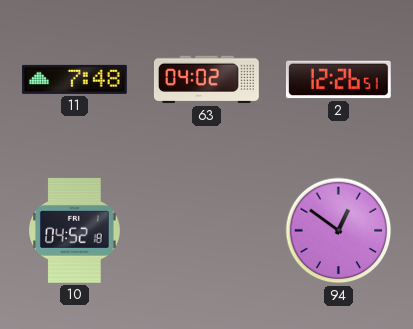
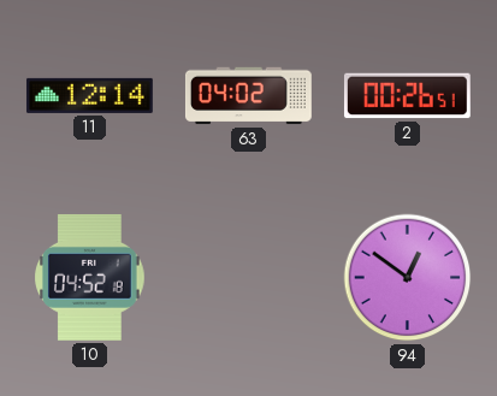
11: 7:48 -> 12:14
2: 12:26 -> 00:26
